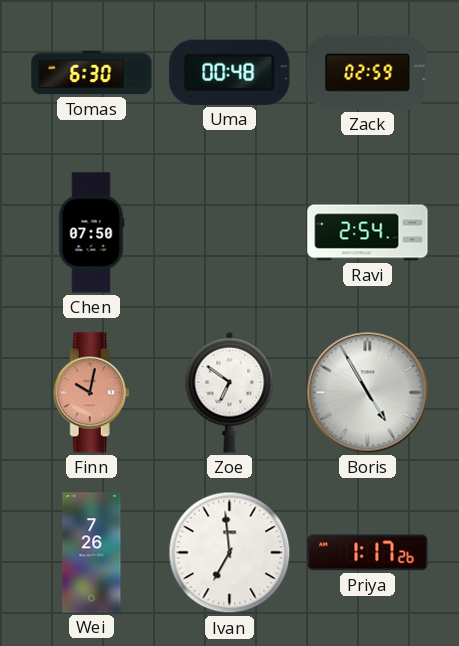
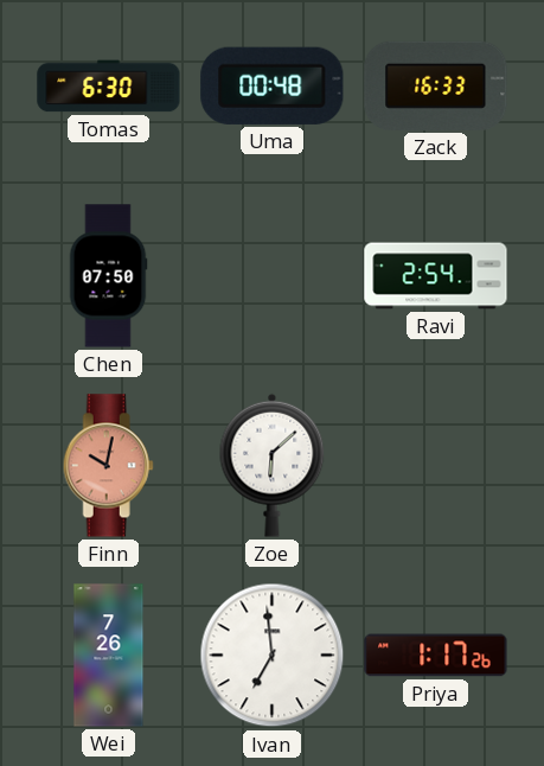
Zack: 02:59 -> 16:33
Zoe: 6:51 -> 6:08
Boris: 4:55 -> none
